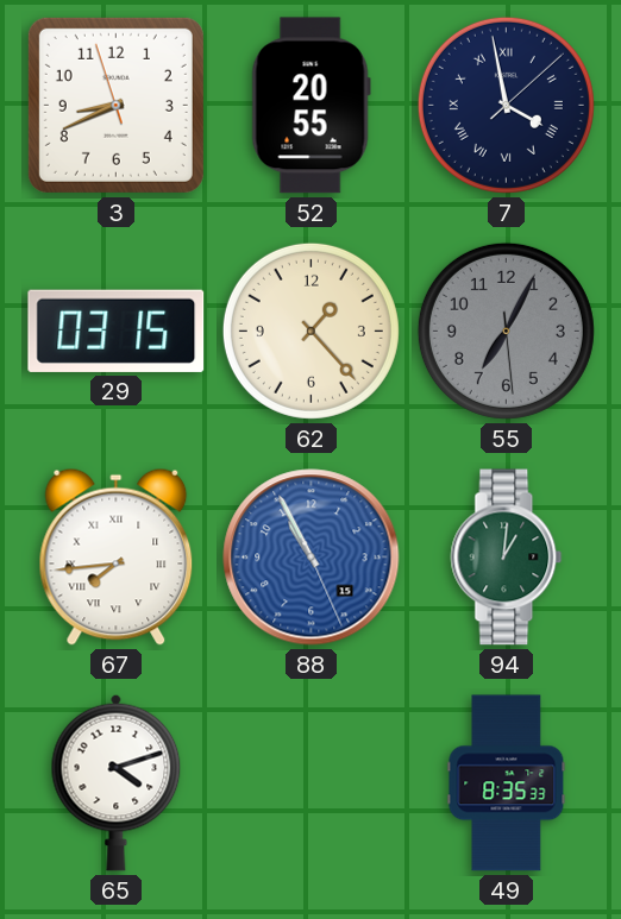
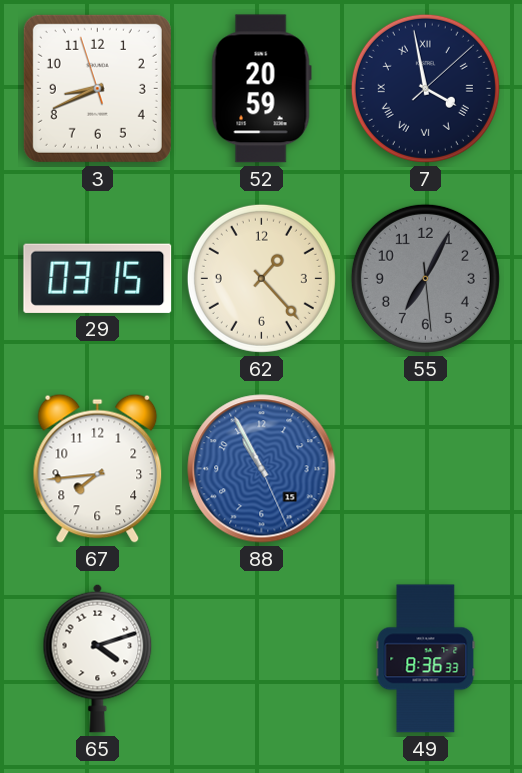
52: 20:55 -> 20:59
67 numerals: Roman -> Arabic
94: 1:01 -> none
49: 8:35 -> 8:36
